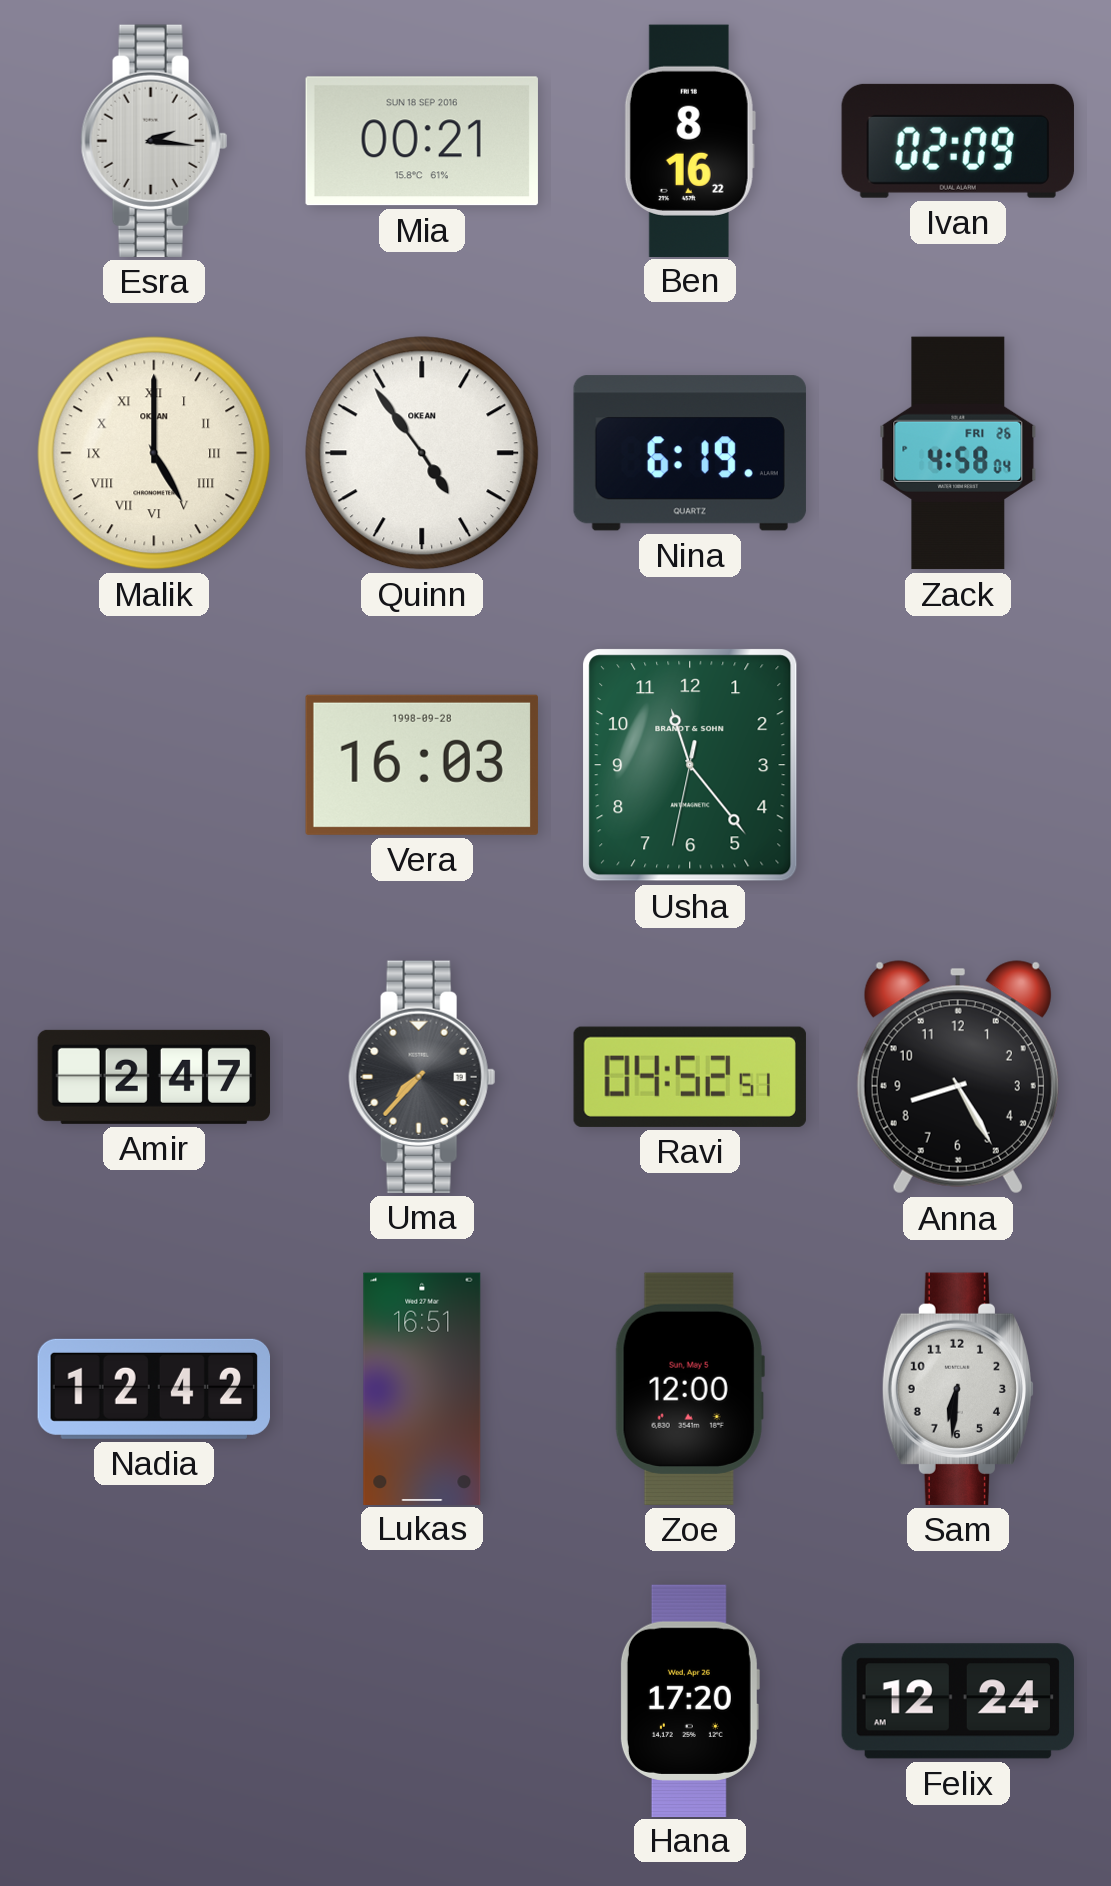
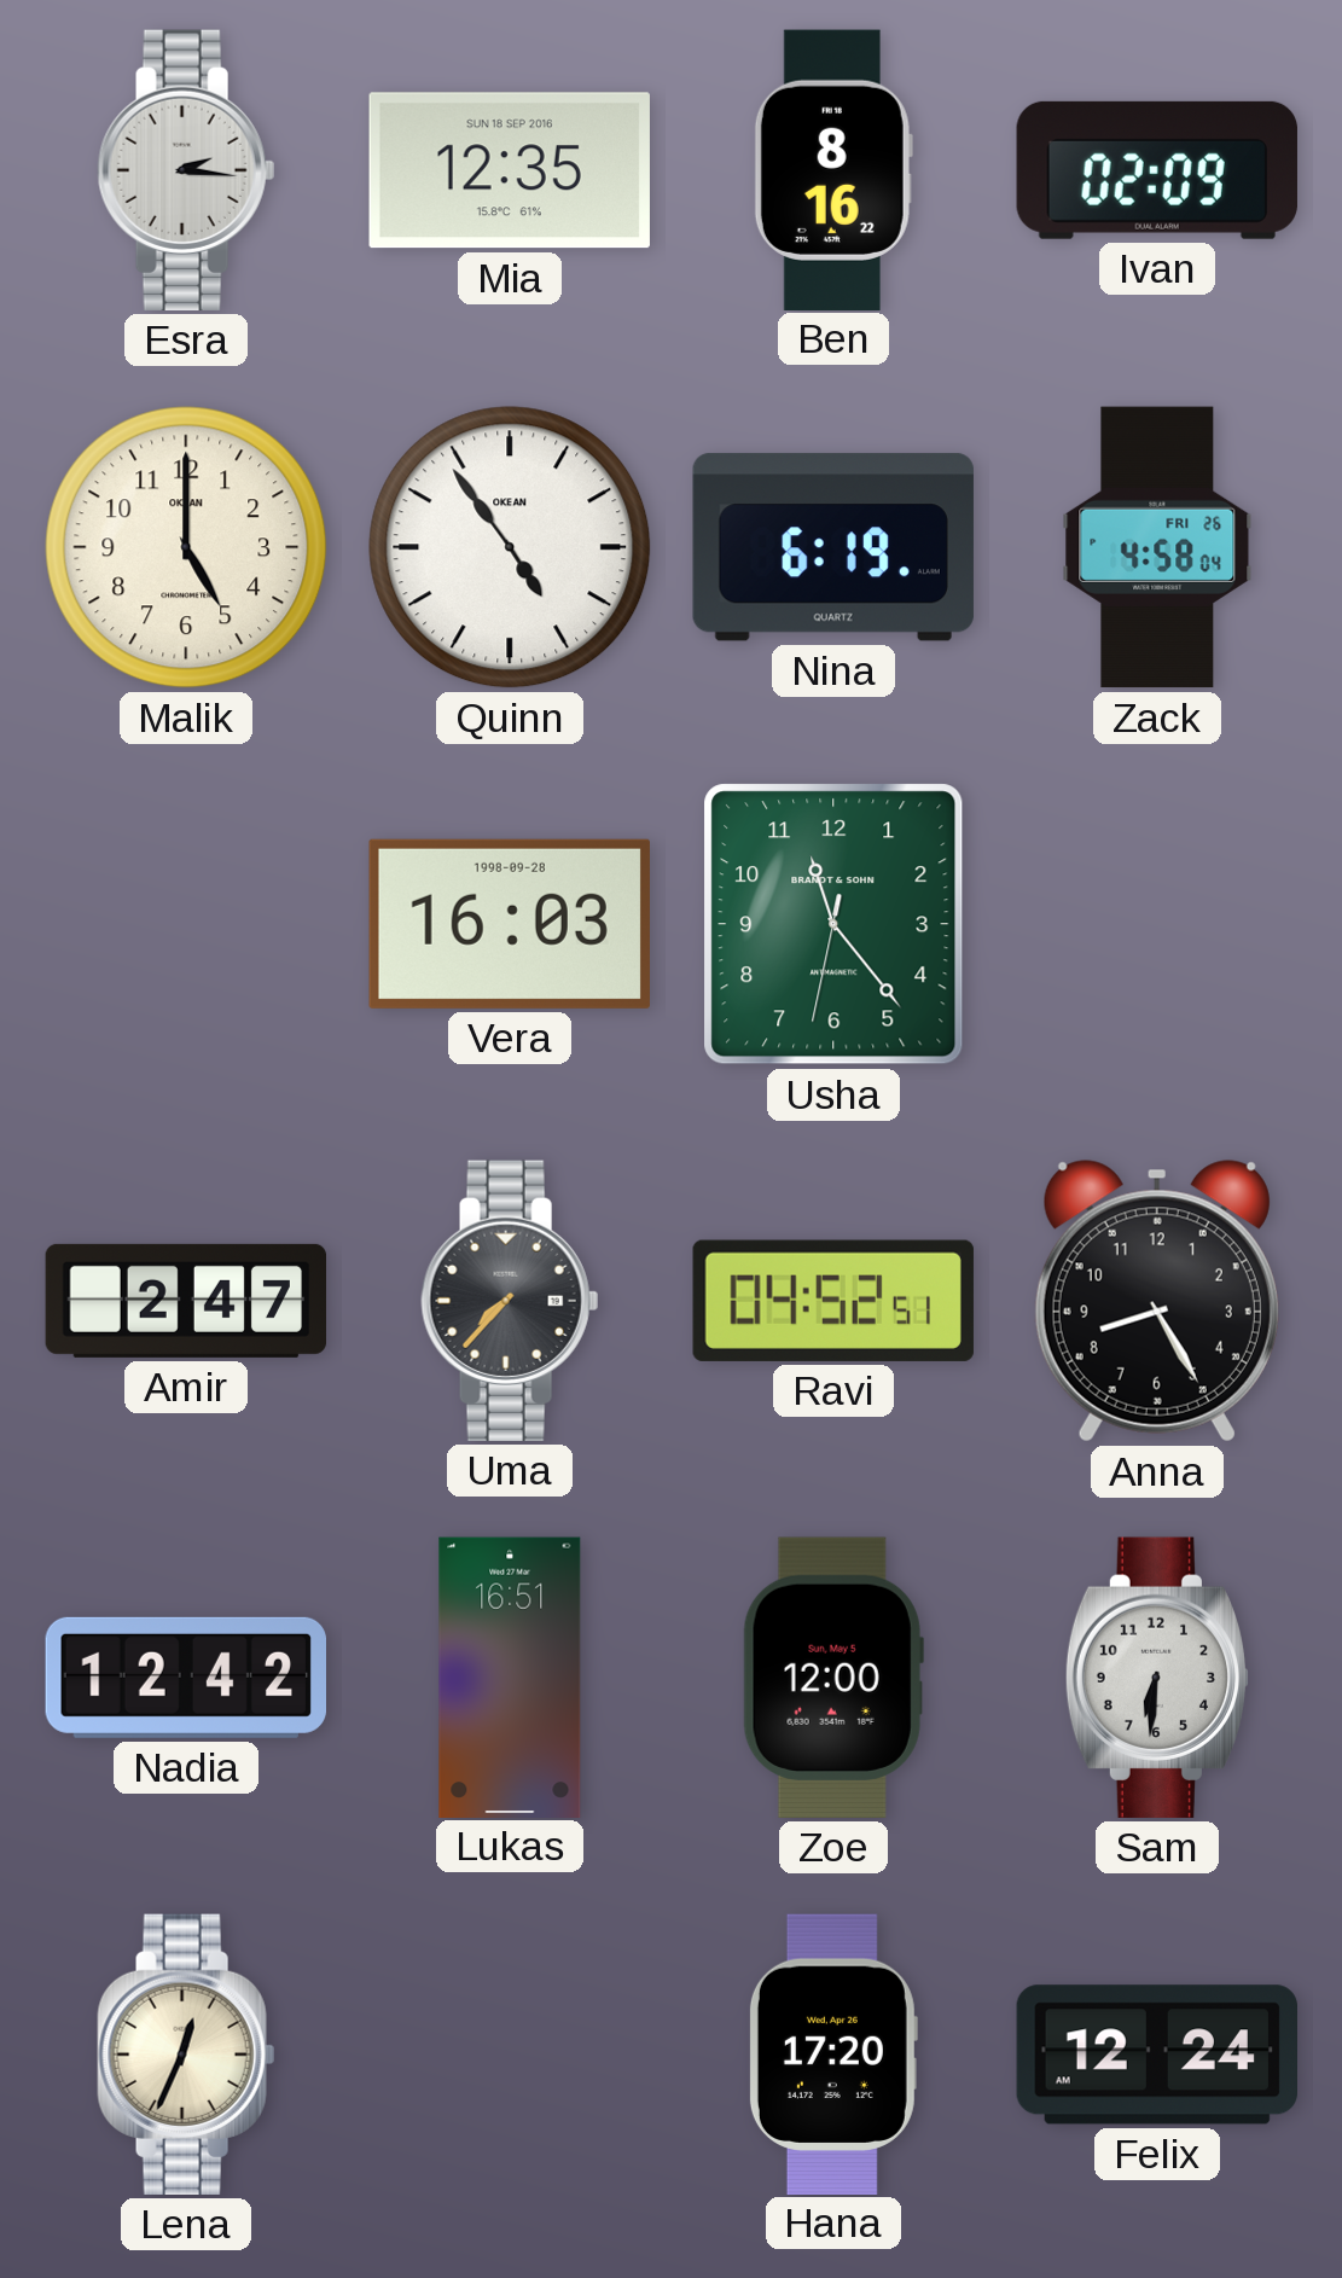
Mia: 00:21 -> 12:35
Malik numerals: Roman -> Arabic
Lena: none -> 12:34
